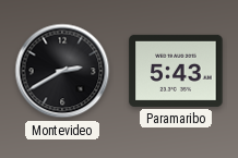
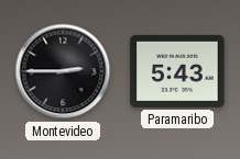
Montevideo: 2:40 -> 2:45
